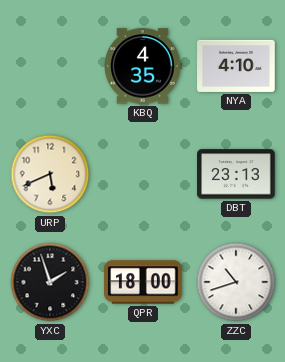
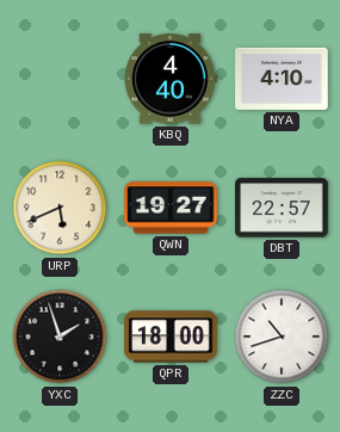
KBQ: 4:35 -> 4:40
QWN: none -> 19:27
DBT: 23:13 -> 22:57
